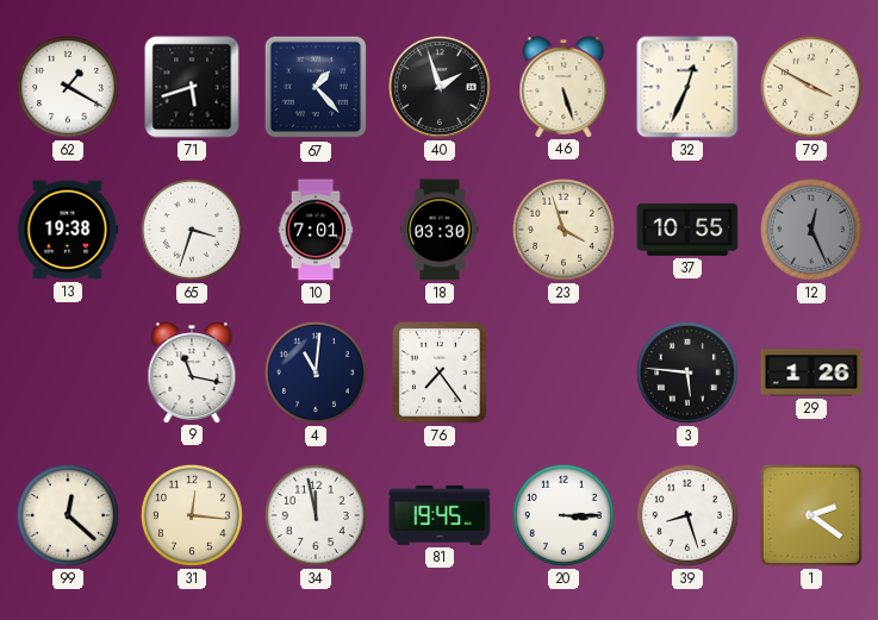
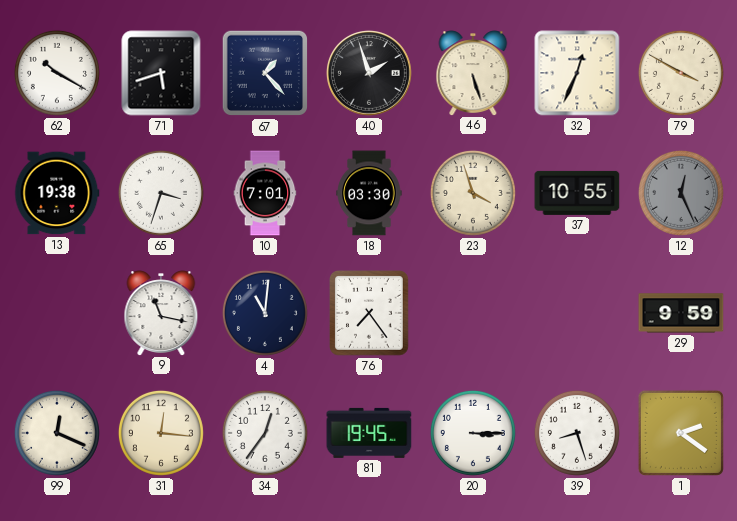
62: 1:20 -> 10:20
3: 5:46 -> none
29: 1:26 -> 9:59
99: 12:22 -> 12:19
34: 11:58 -> 12:36
